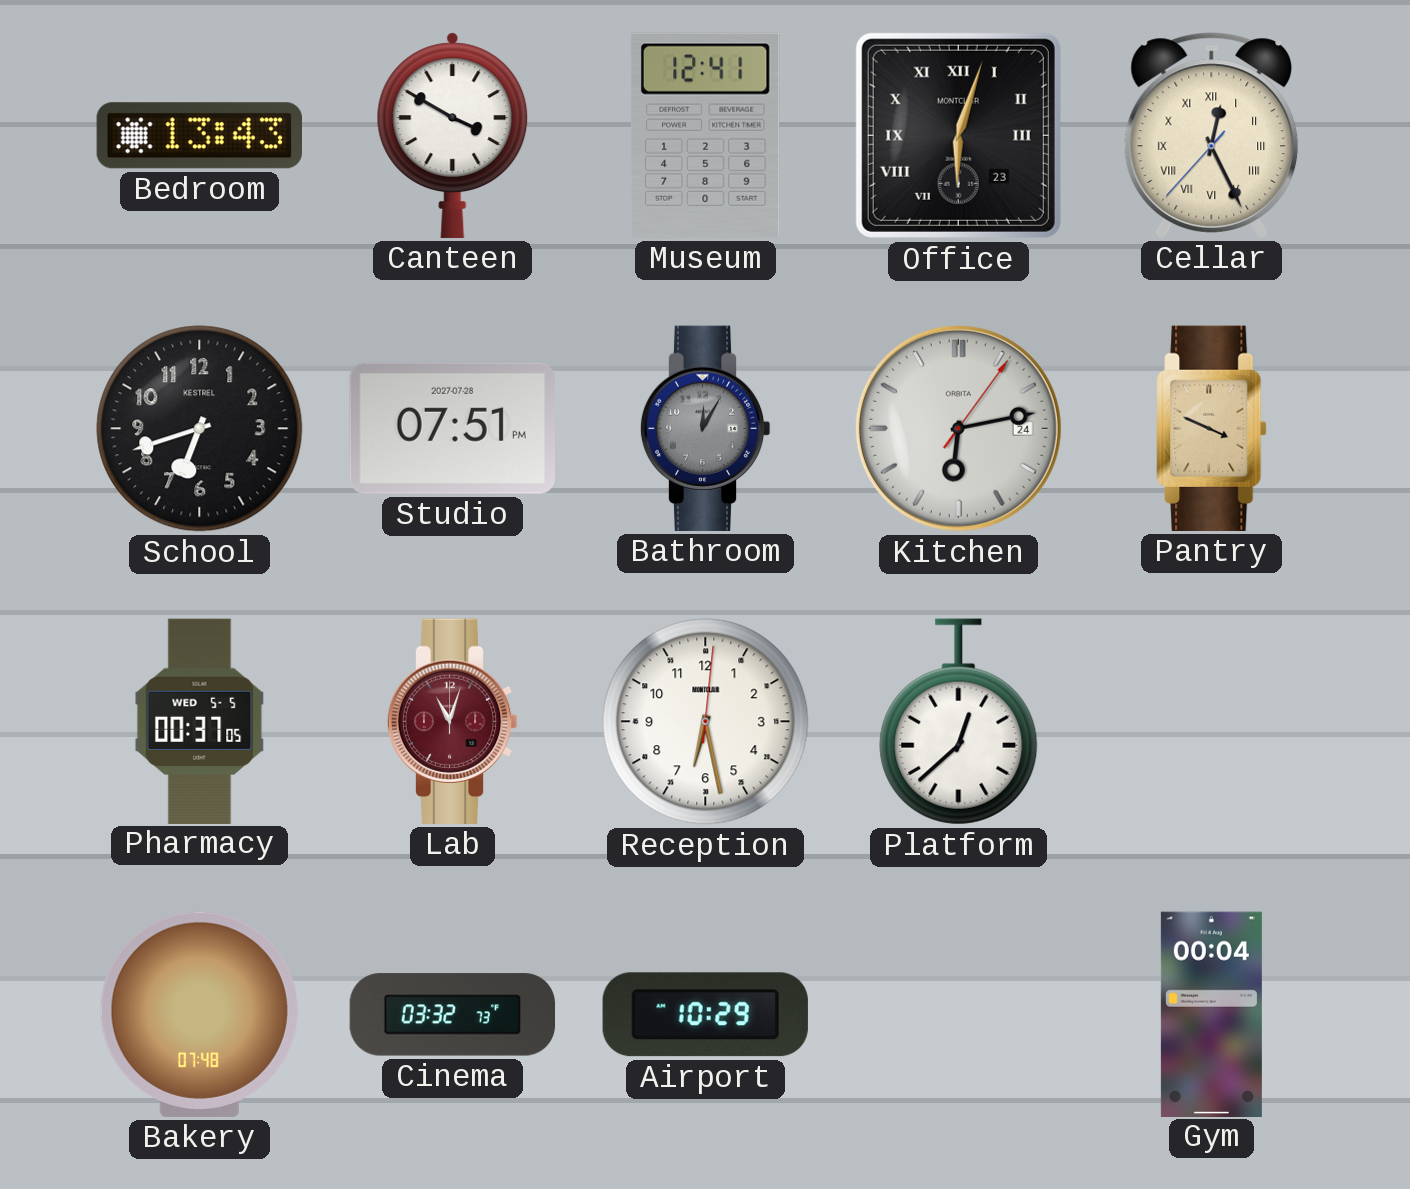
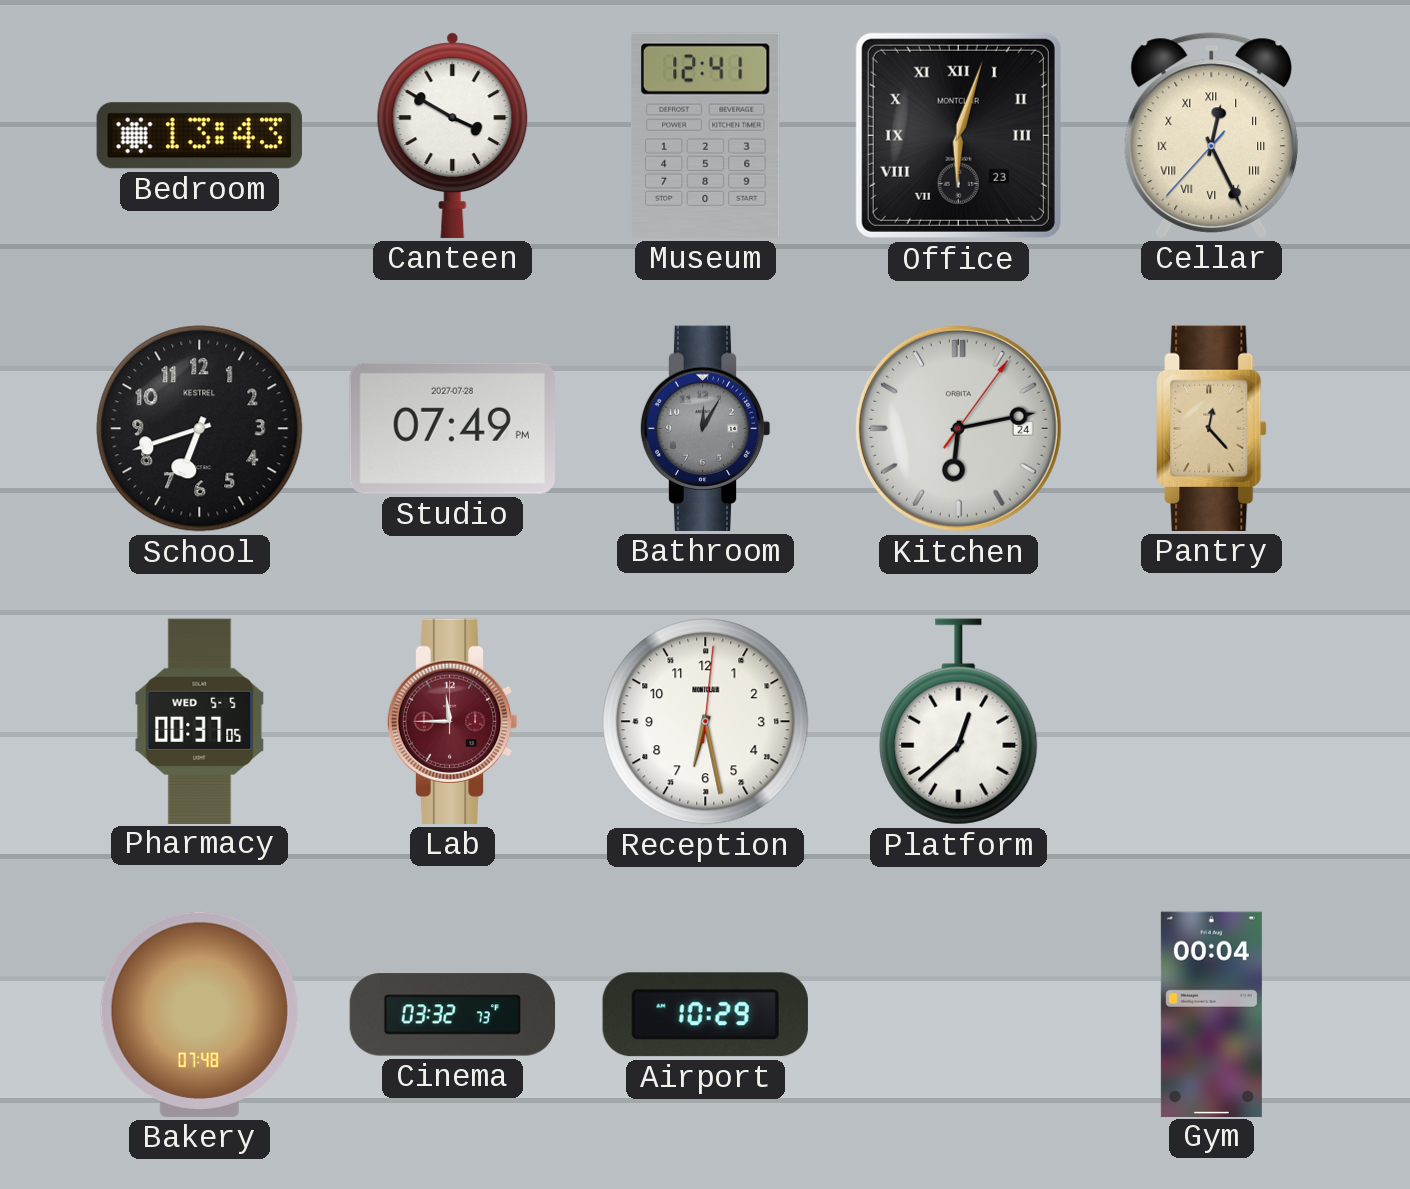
Studio: 07:51 -> 07:49
Pantry: 3:49 -> 12:23
Lab: 11:03 -> 11:45
